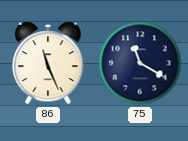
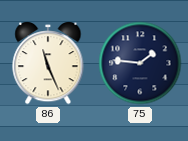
75: 11:20 -> 1:46
